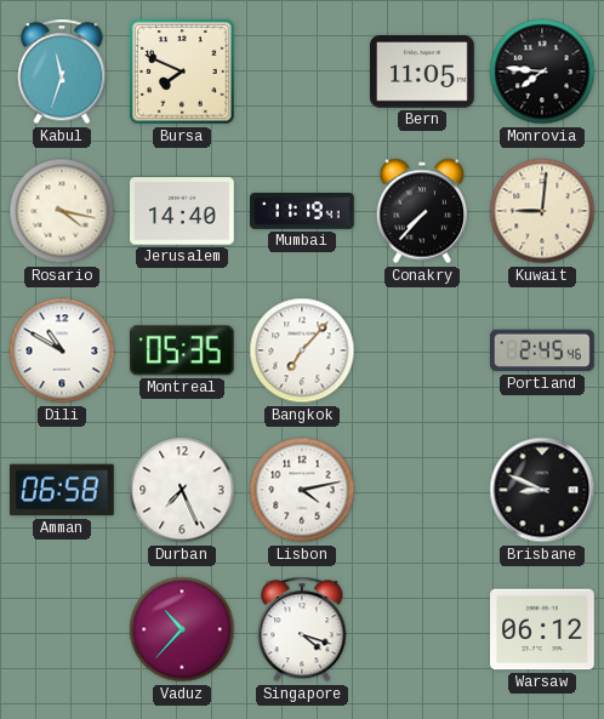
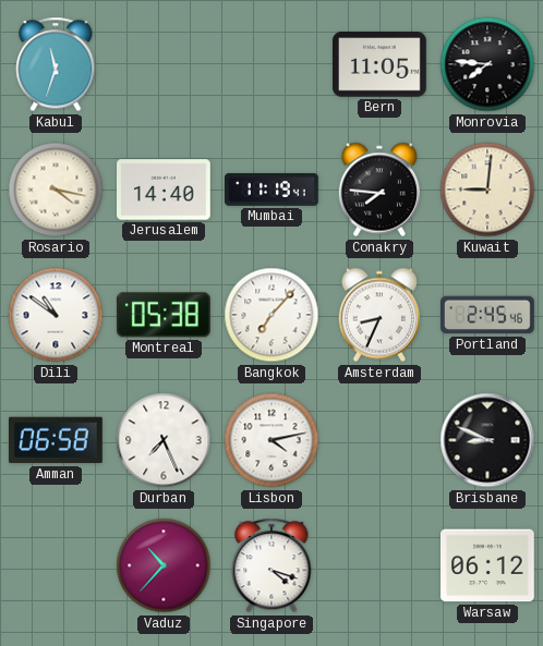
Bursa: 7:49 -> none
Conakry: 7:37 -> 7:46
Dili: 10:50 -> 10:51
Montreal: 05:35 -> 05:38
Amsterdam: none -> 8:34
